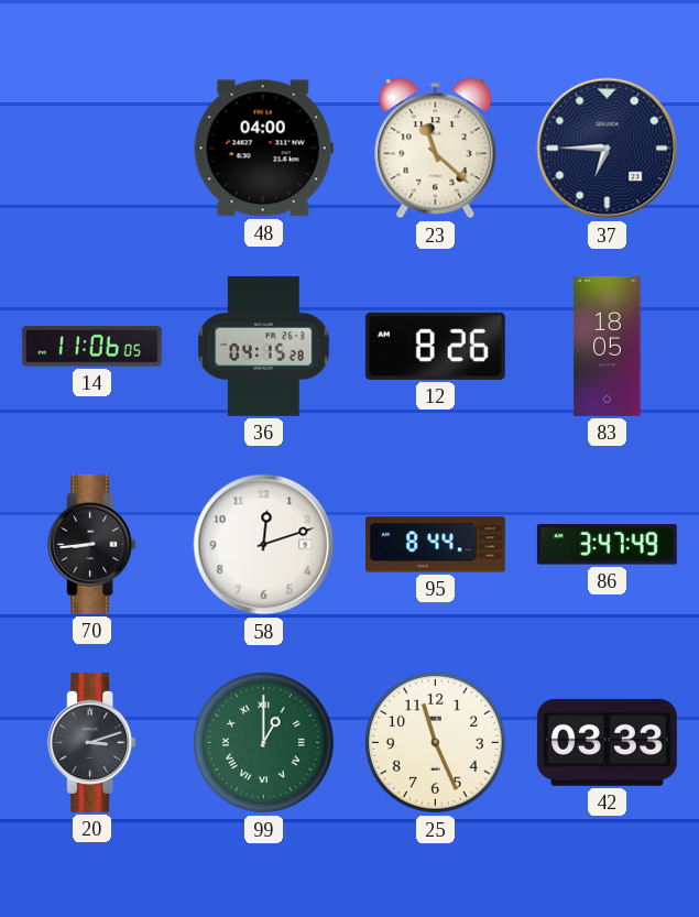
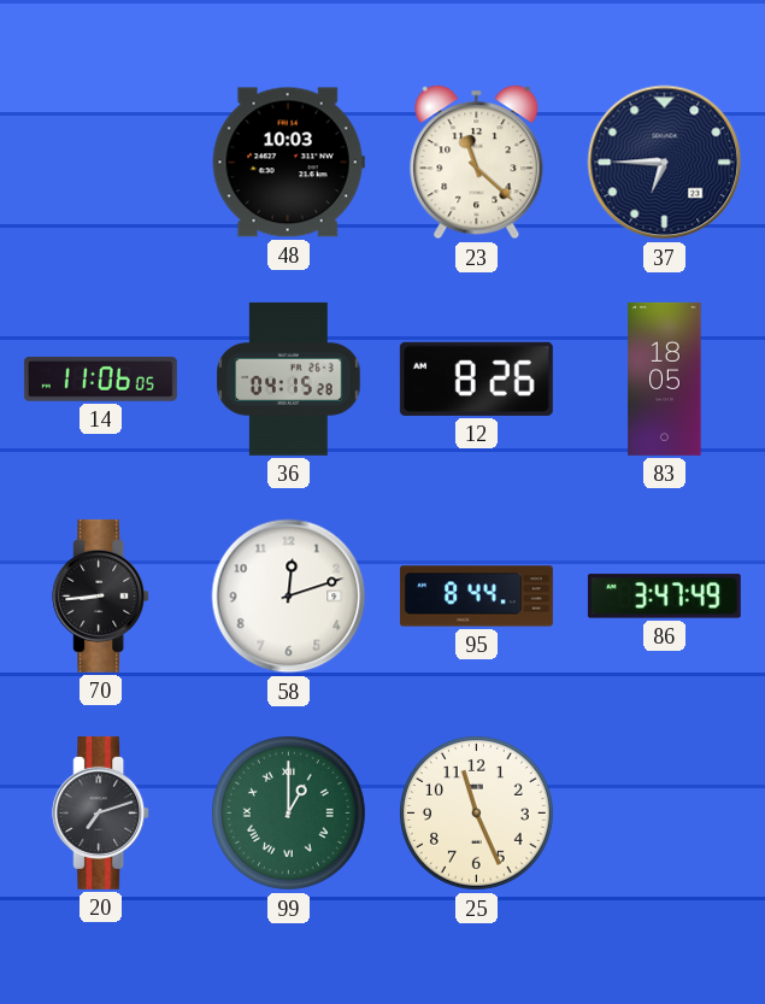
48: 04:00 -> 10:03
20: 3:12 -> 7:12
42: 03:33 -> none
